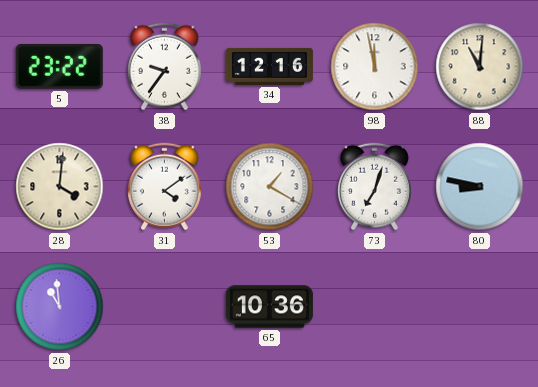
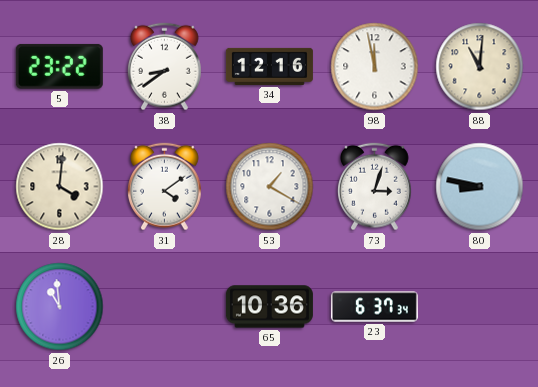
38: 9:36 -> 8:39
73: 7:03 -> 3:03
23: none -> 6:37
